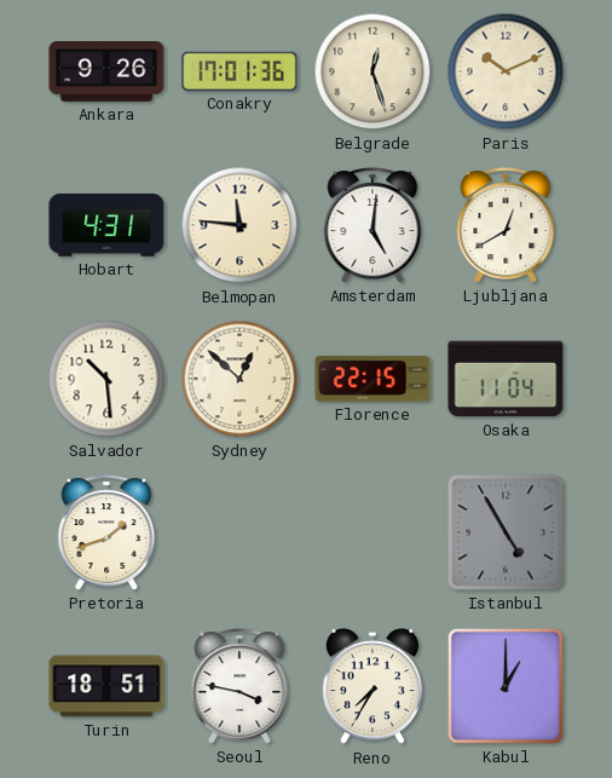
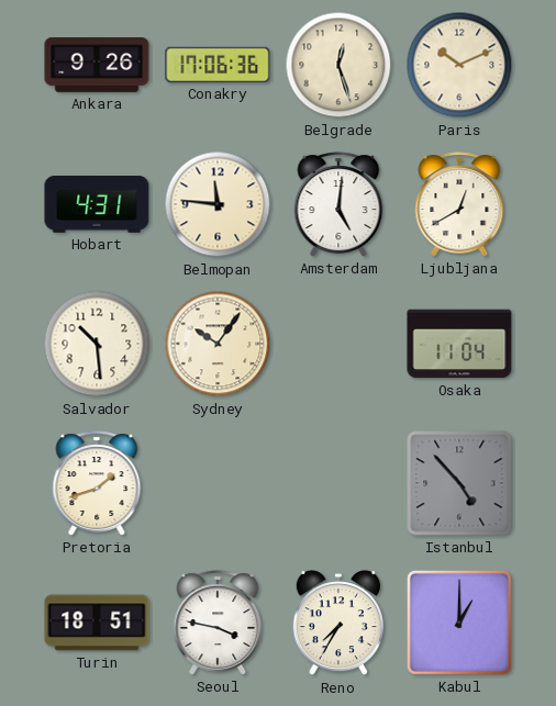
Conakry: 17:01 -> 17:06
Sydney: 12:52 -> 10:06
Florence: 22:15 -> none
Istanbul: 4:55 -> 4:53
